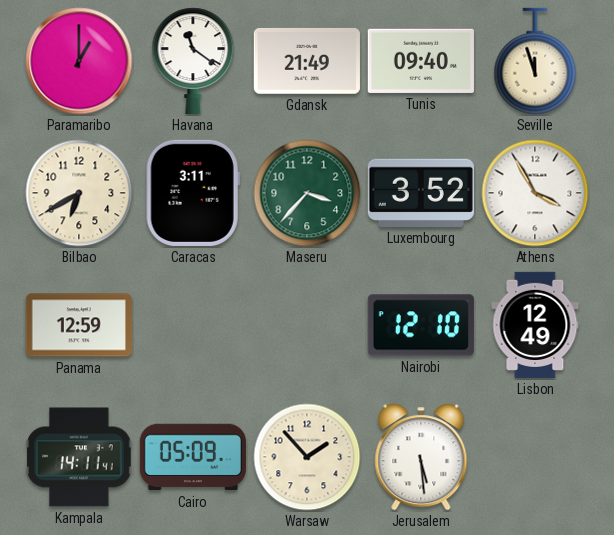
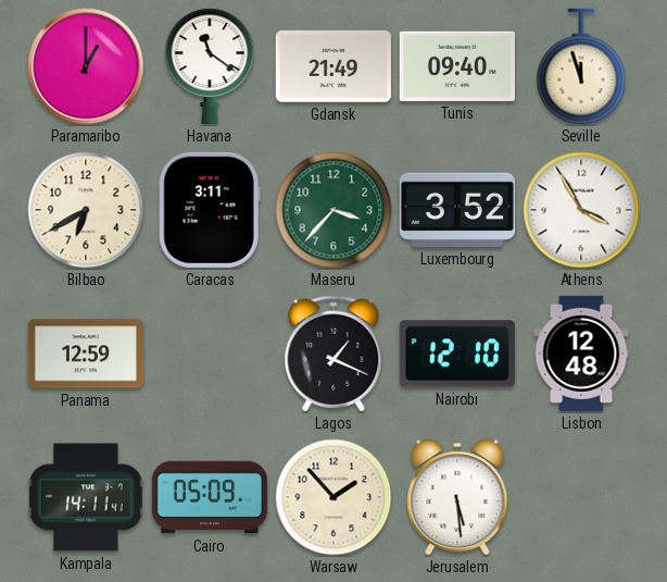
Lagos: none -> 1:19
Lisbon: 12:49 -> 12:48
